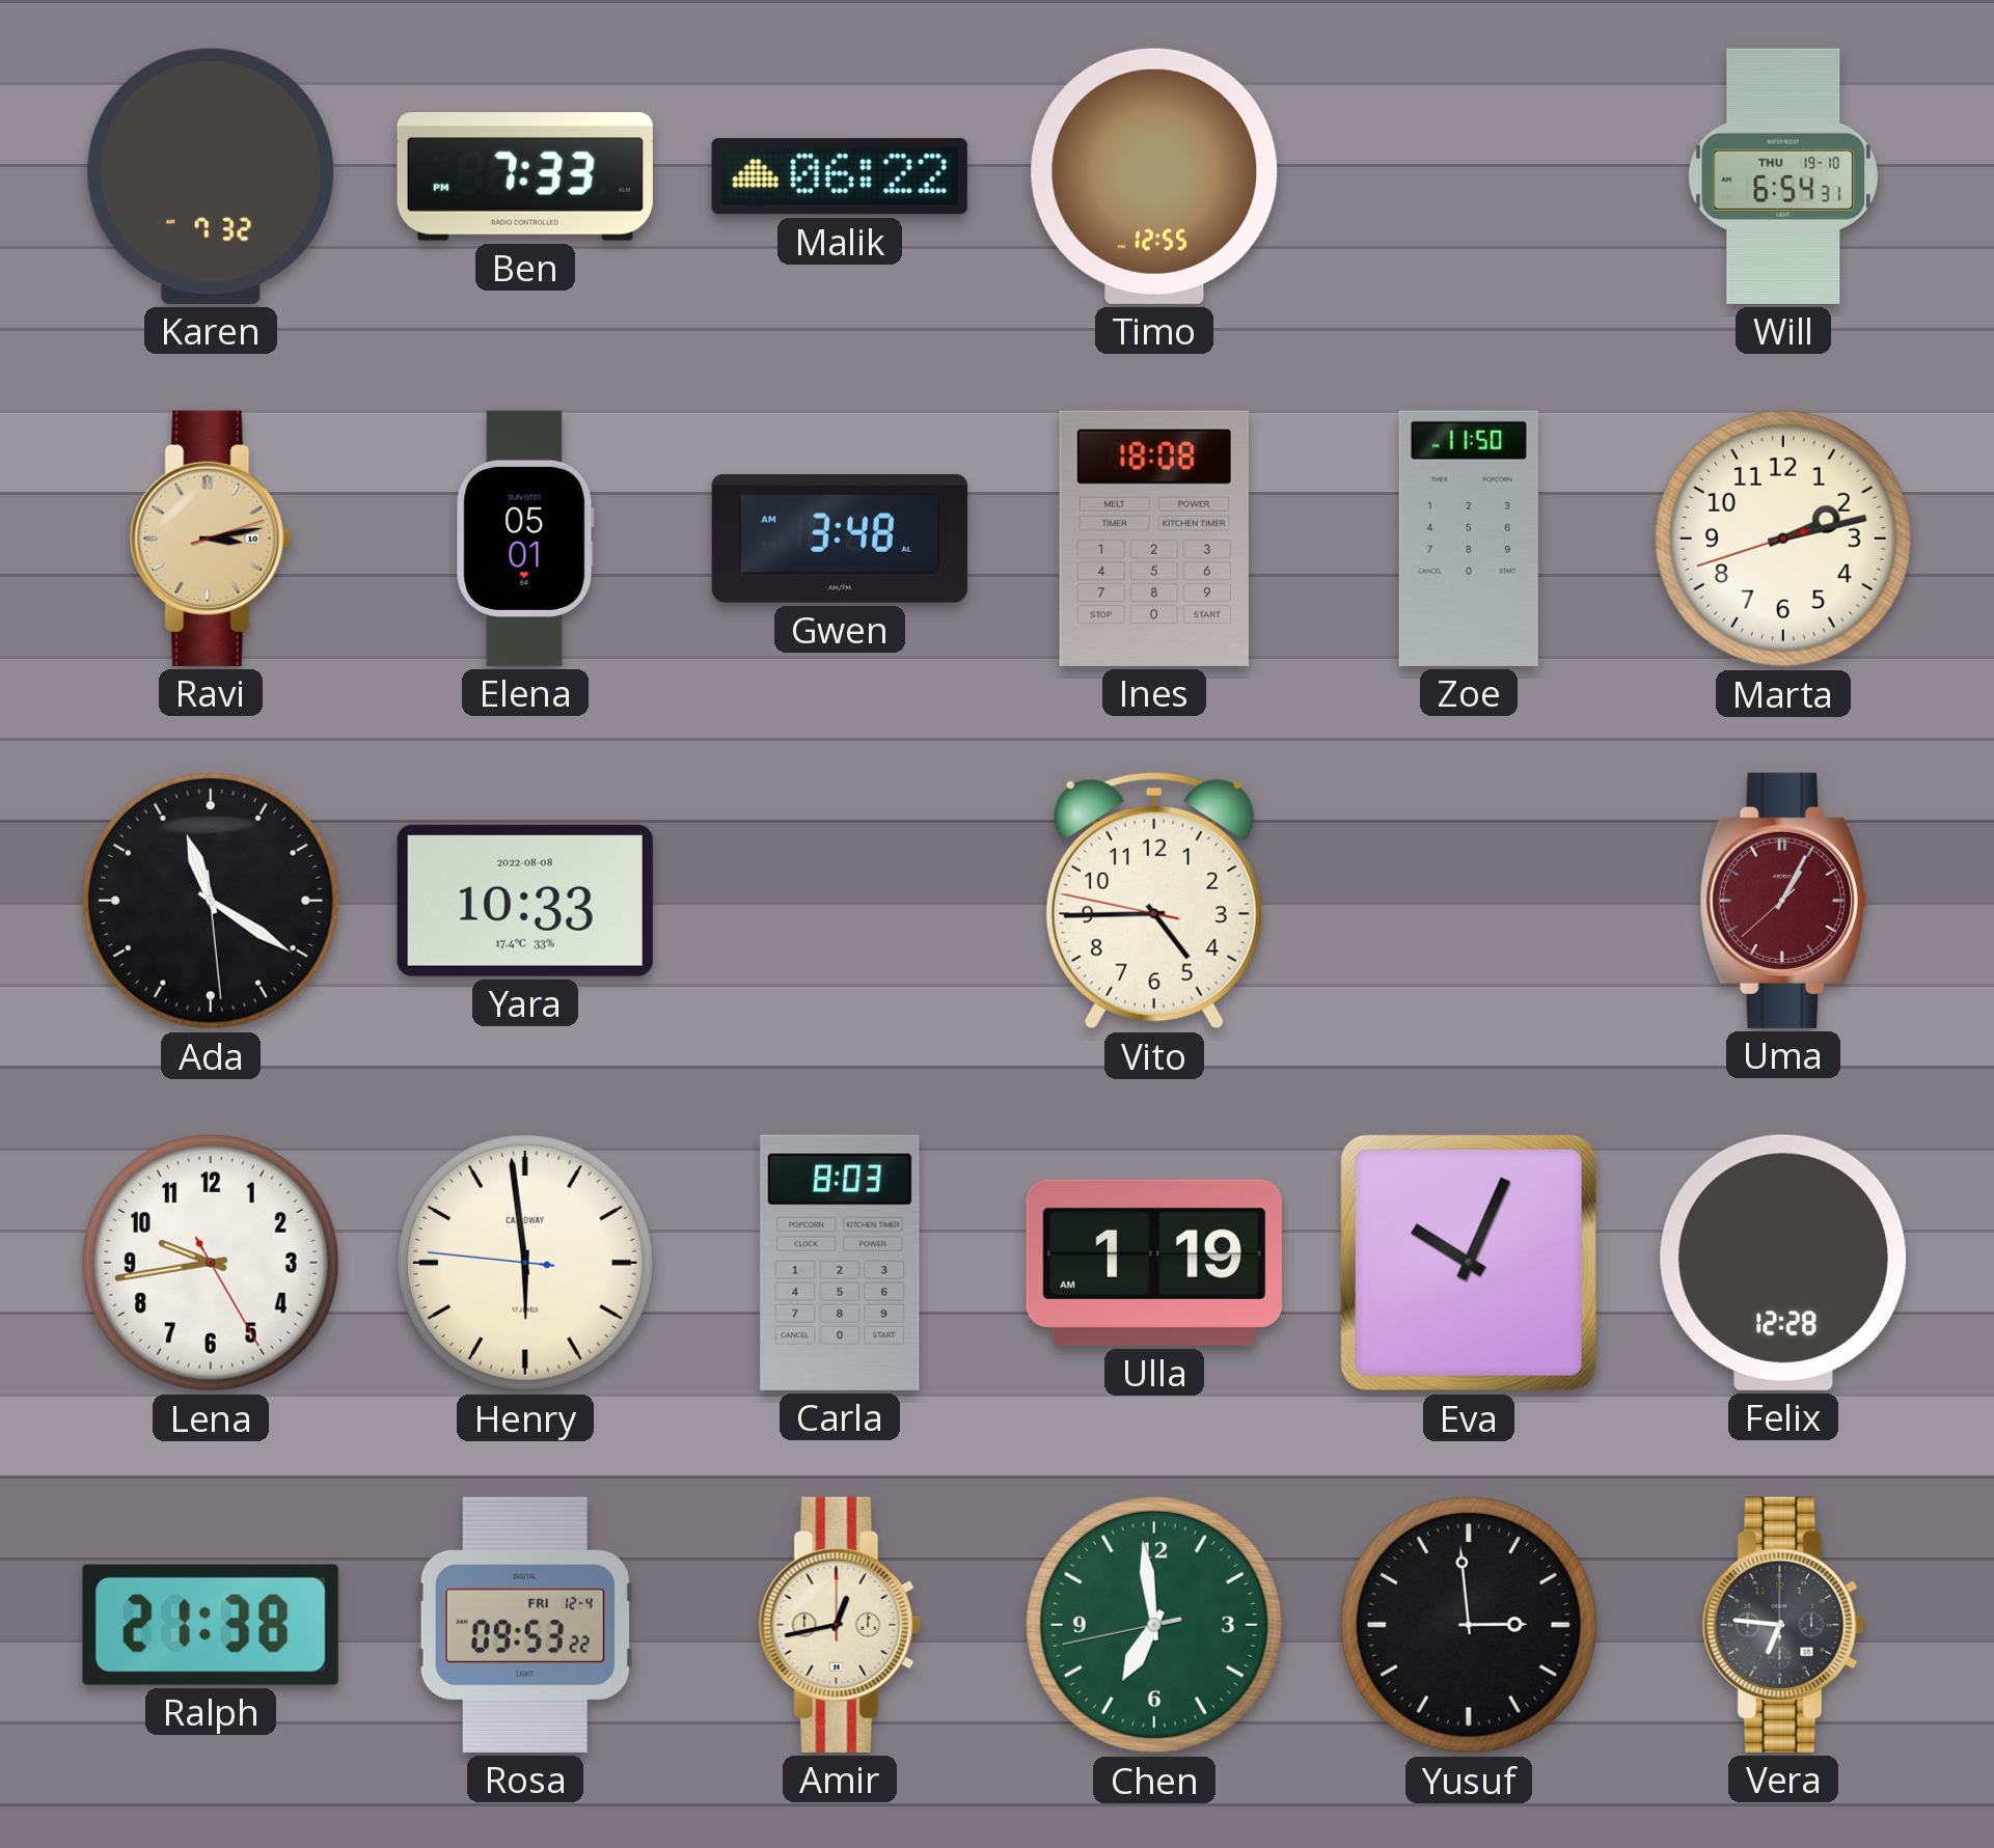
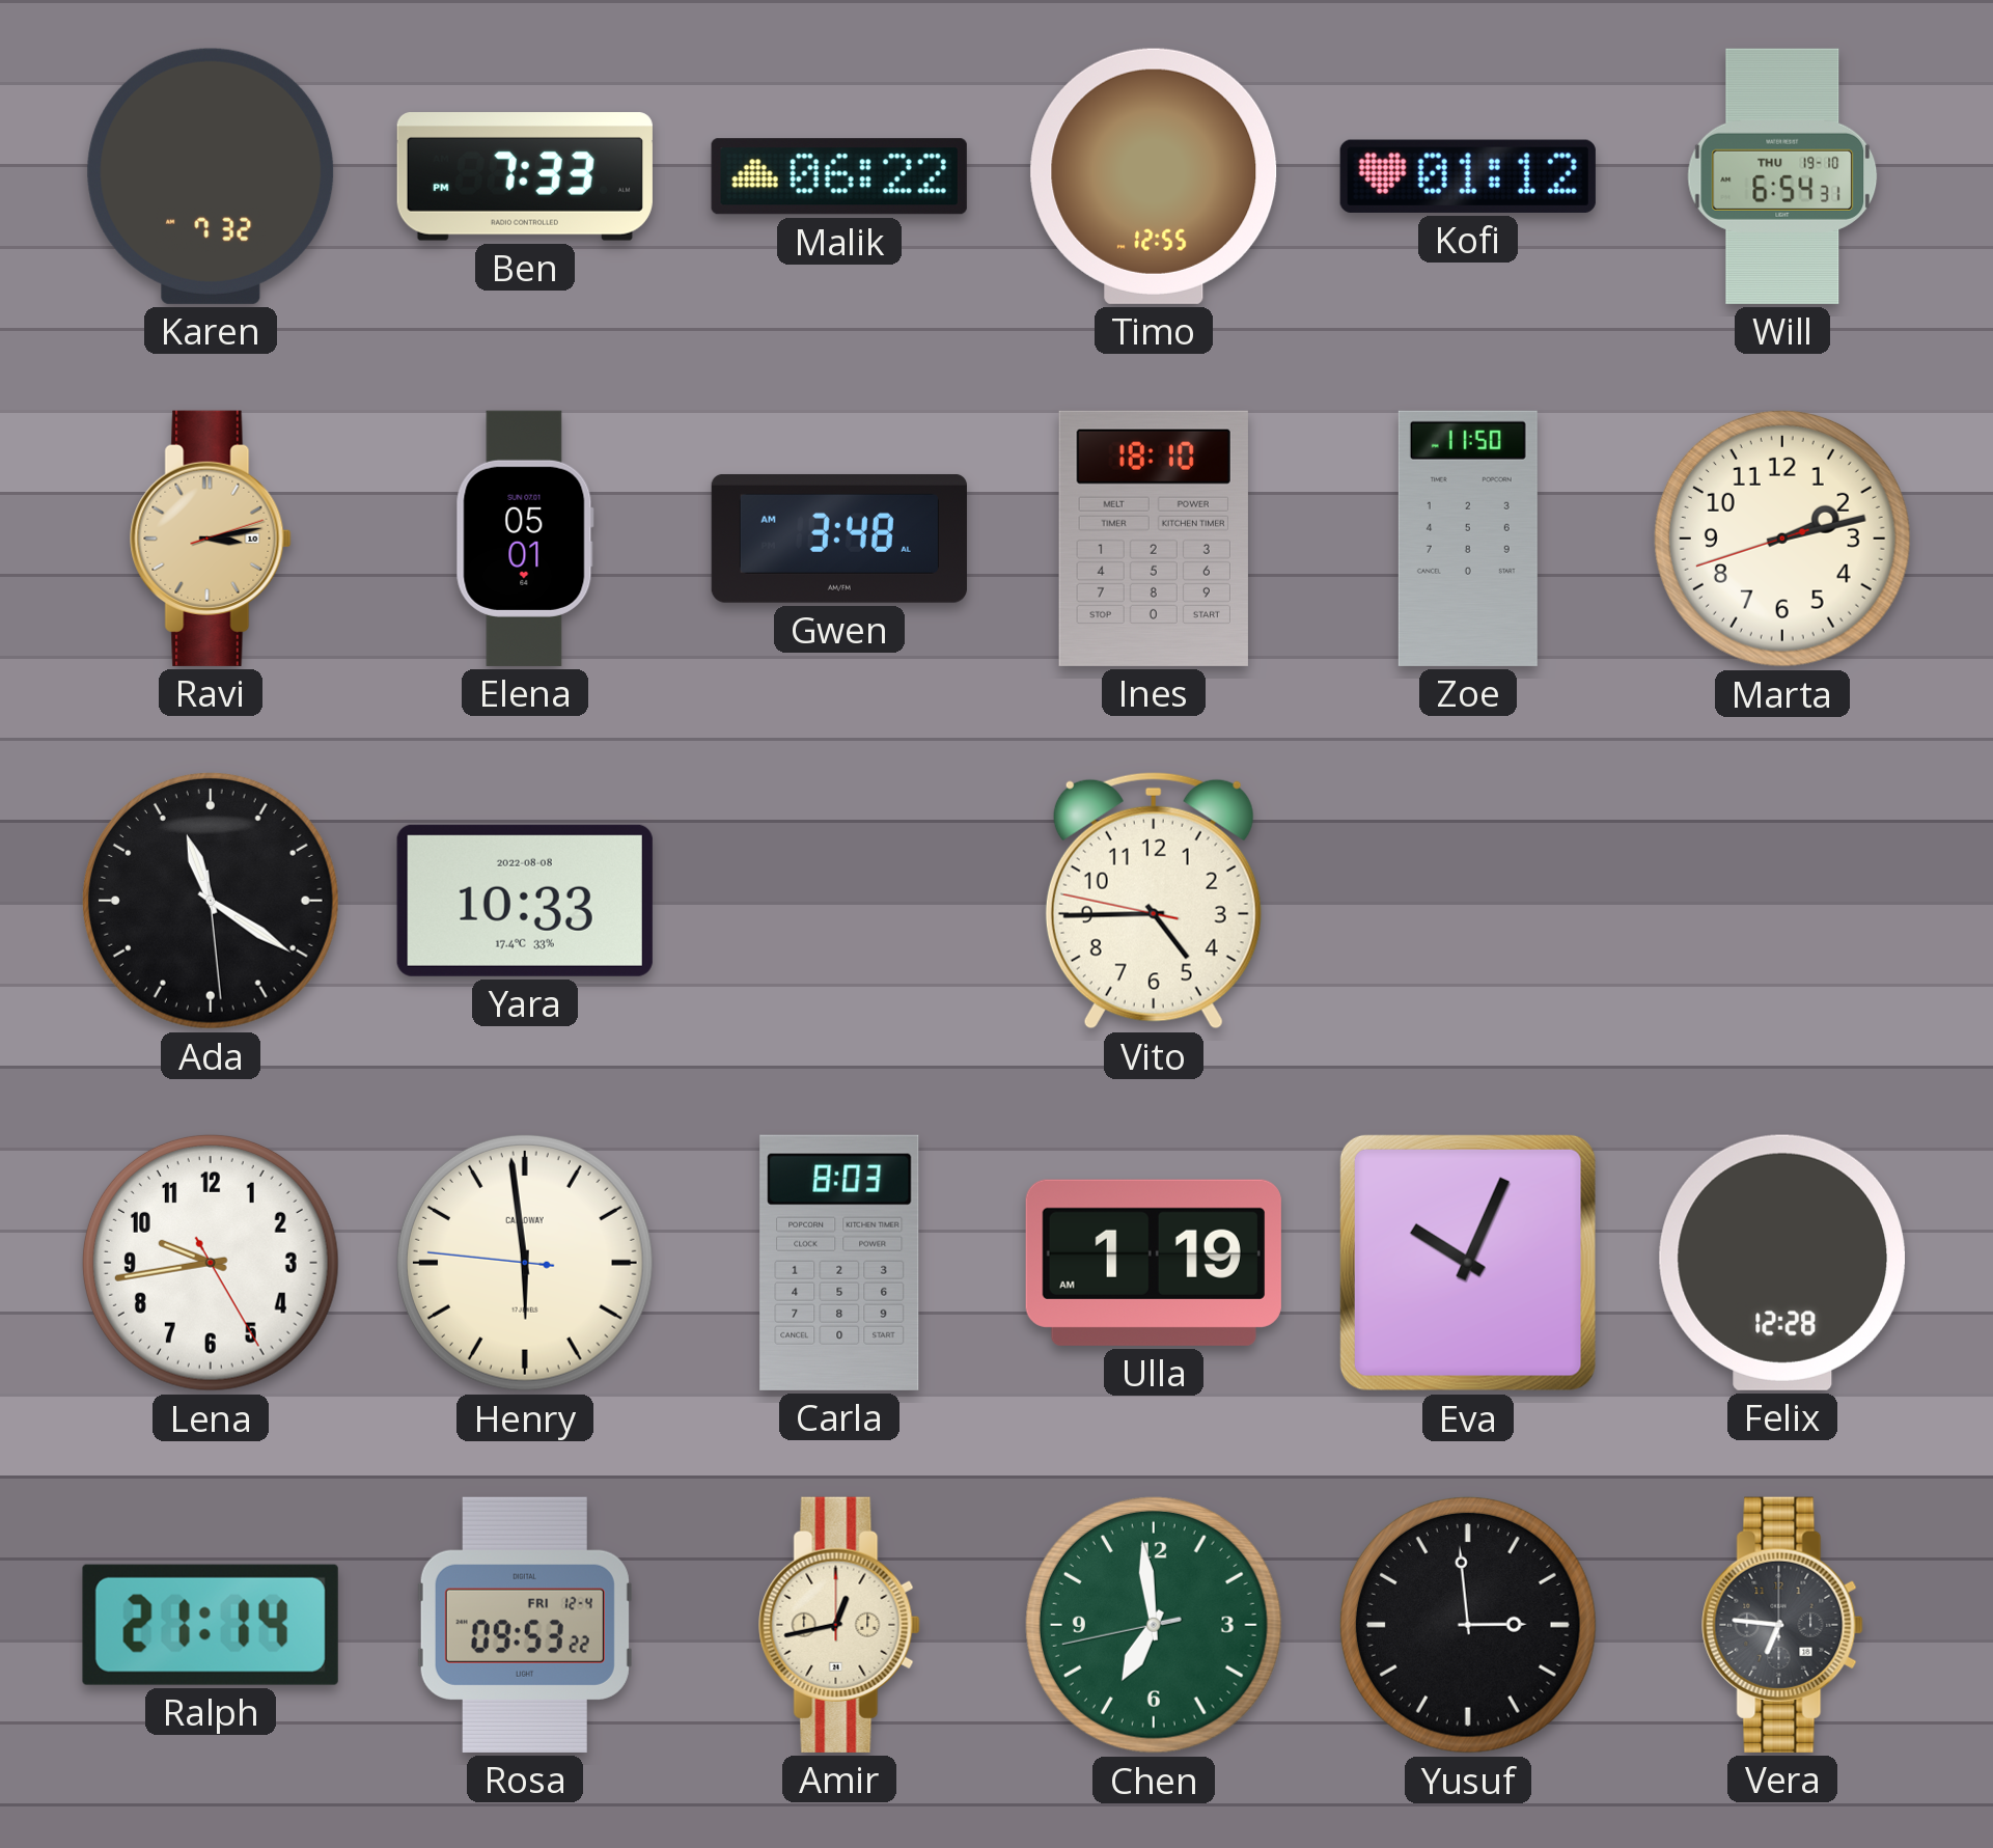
Kofi: none -> 01:12
Ines: 18:08 -> 18:10
Uma: 1:04 -> none
Ralph: 21:38 -> 21:14
